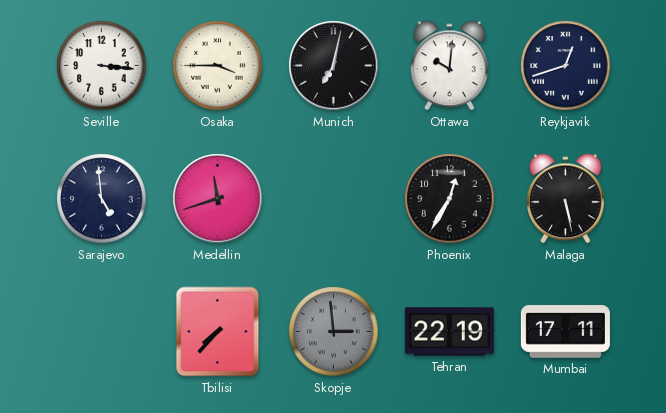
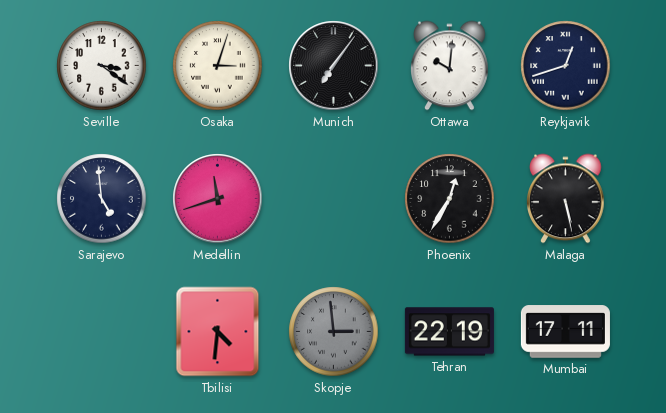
Seville: 3:16 -> 3:21
Osaka: 3:45 -> 3:03
Munich: 7:02 -> 7:06
Tbilisi: 7:37 -> 4:31
